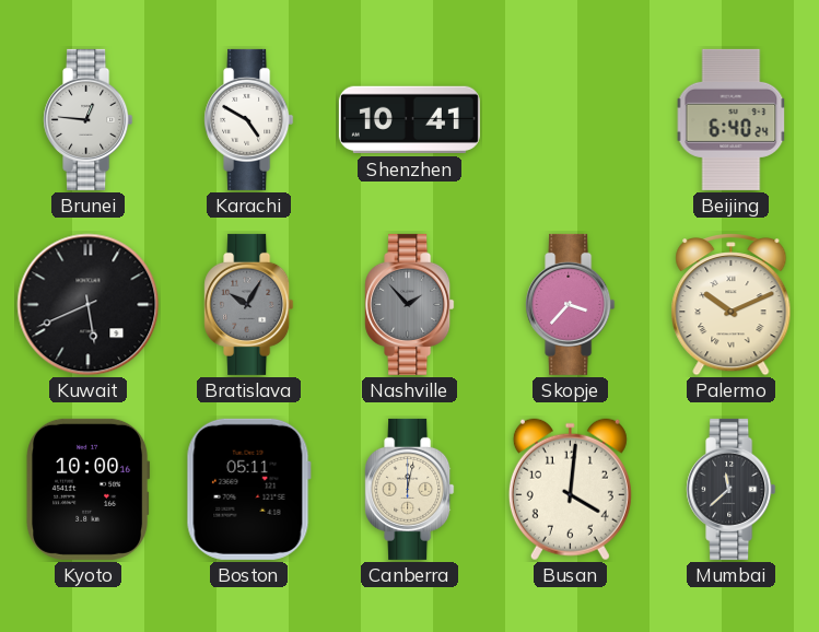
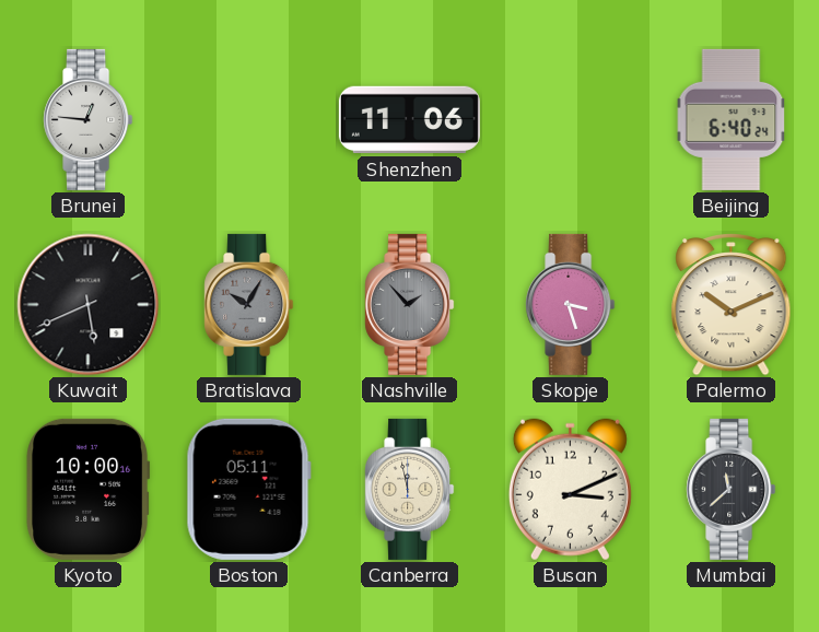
Karachi: 4:50 -> none
Shenzhen: 10:41 -> 11:06
Skopje: 3:37 -> 3:27
Canberra: 12:02 -> 11:58
Busan: 4:01 -> 3:11
